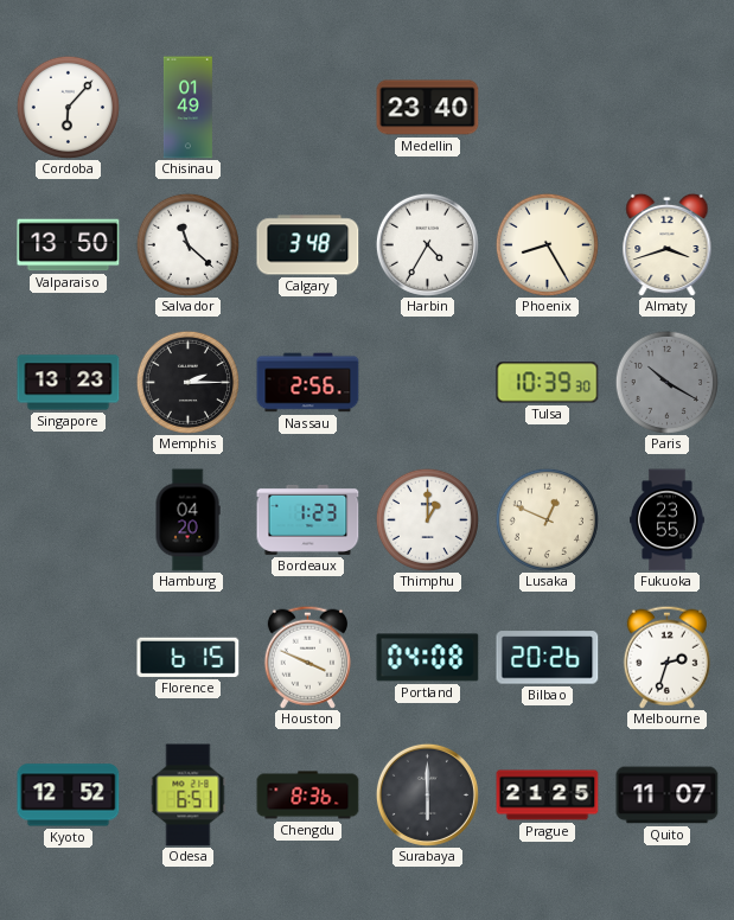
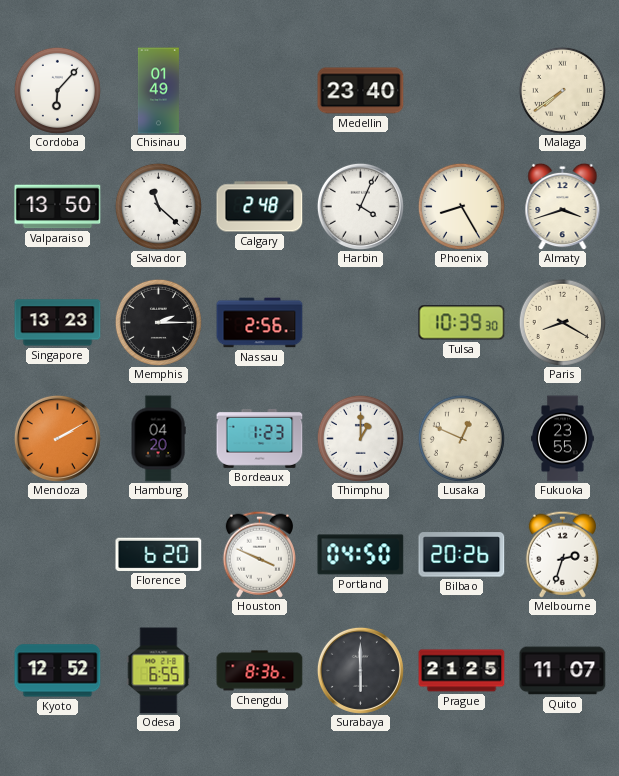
Malaga: none -> 7:39
Calgary: 3:48 -> 2:48
Harbin: 4:35 -> 4:04
Paris: 10:20 -> 8:20
Paris dial: grey -> cream
Mendoza: none -> 2:10
Florence: 6:15 -> 6:20
Portland: 04:08 -> 04:50
Odesa: 6:51 -> 6:55
